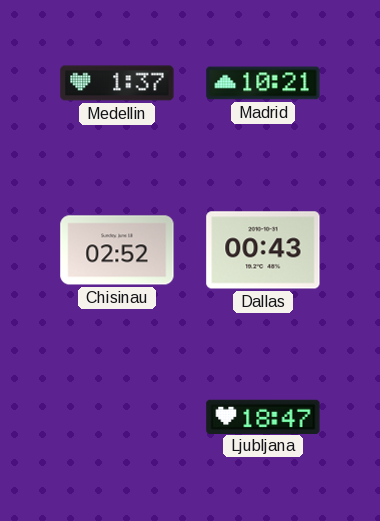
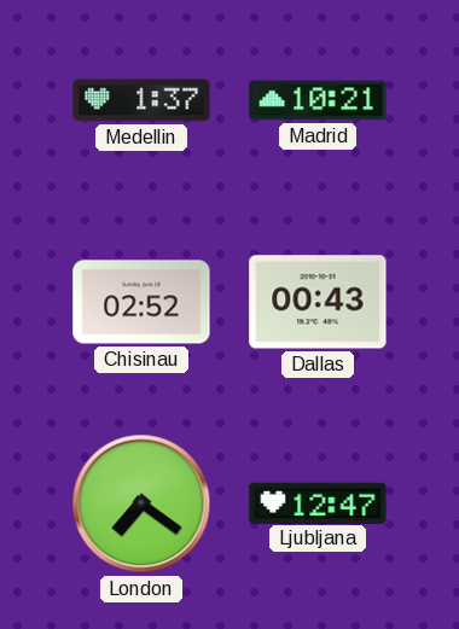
London: none -> 7:21
Ljubljana: 18:47 -> 12:47
